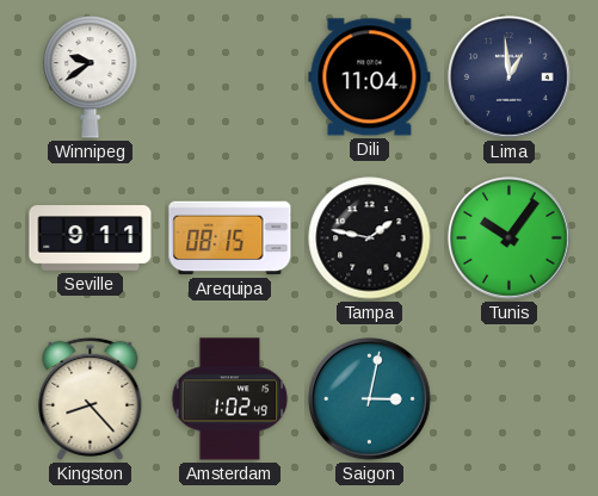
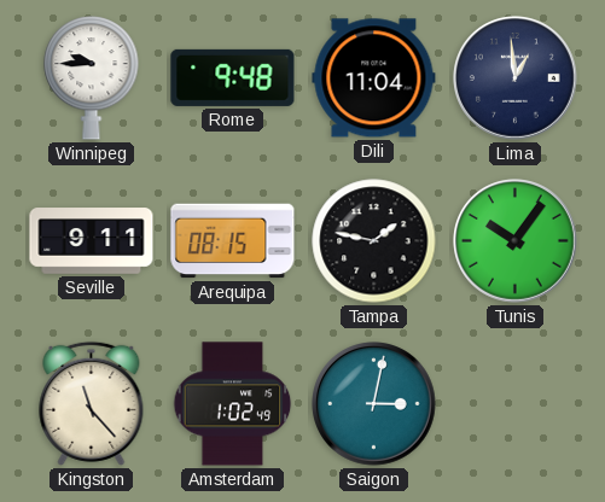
Winnipeg: 9:39 -> 9:45
Rome: none -> 9:48
Kingston: 8:23 -> 11:23
